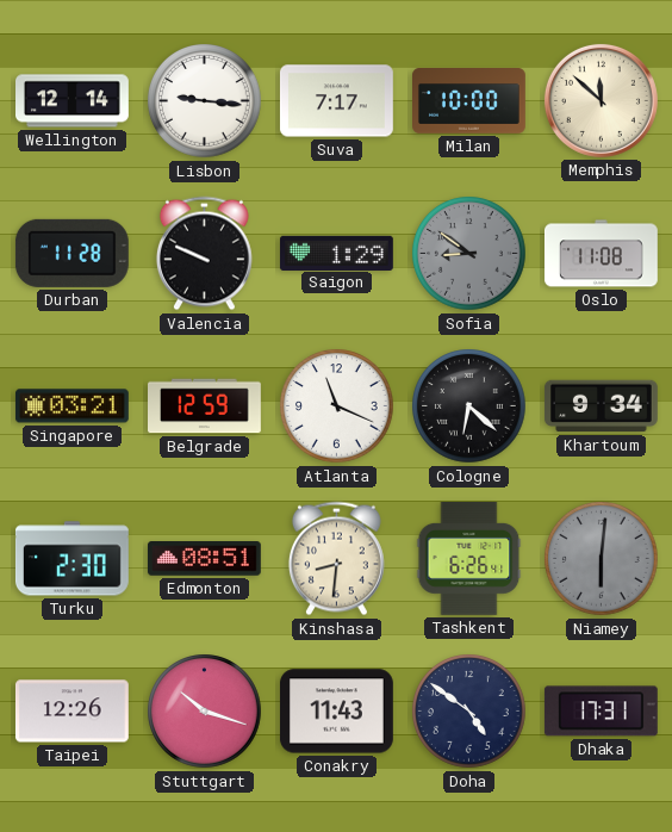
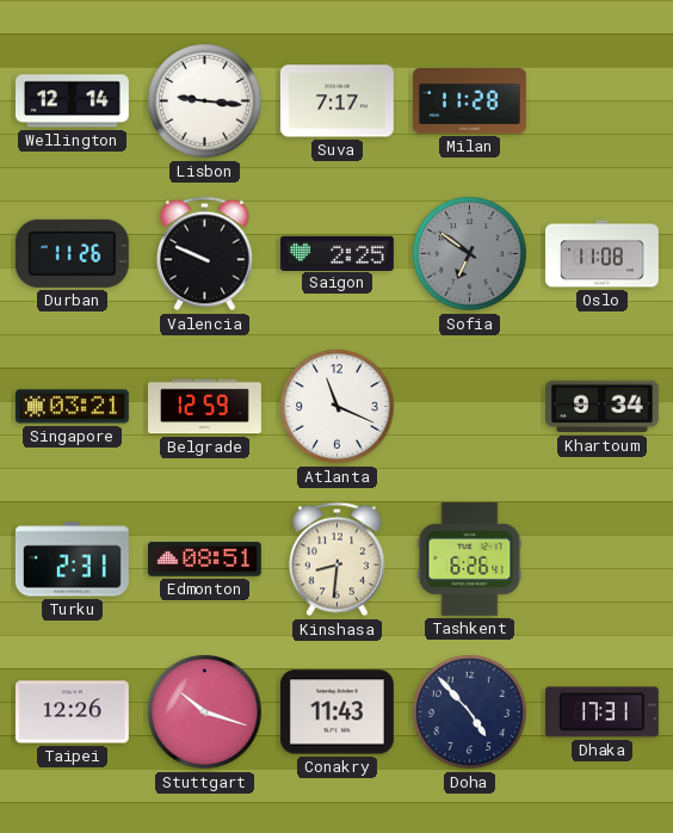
Milan: 10:00 -> 11:28
Memphis: 11:52 -> none
Durban: 11:28 -> 11:26
Saigon: 1:29 -> 2:25
Sofia: 8:51 -> 6:51
Cologne: 6:22 -> none
Turku: 2:30 -> 2:31
Niamey: 6:01 -> none
Doha: 4:51 -> 4:53
